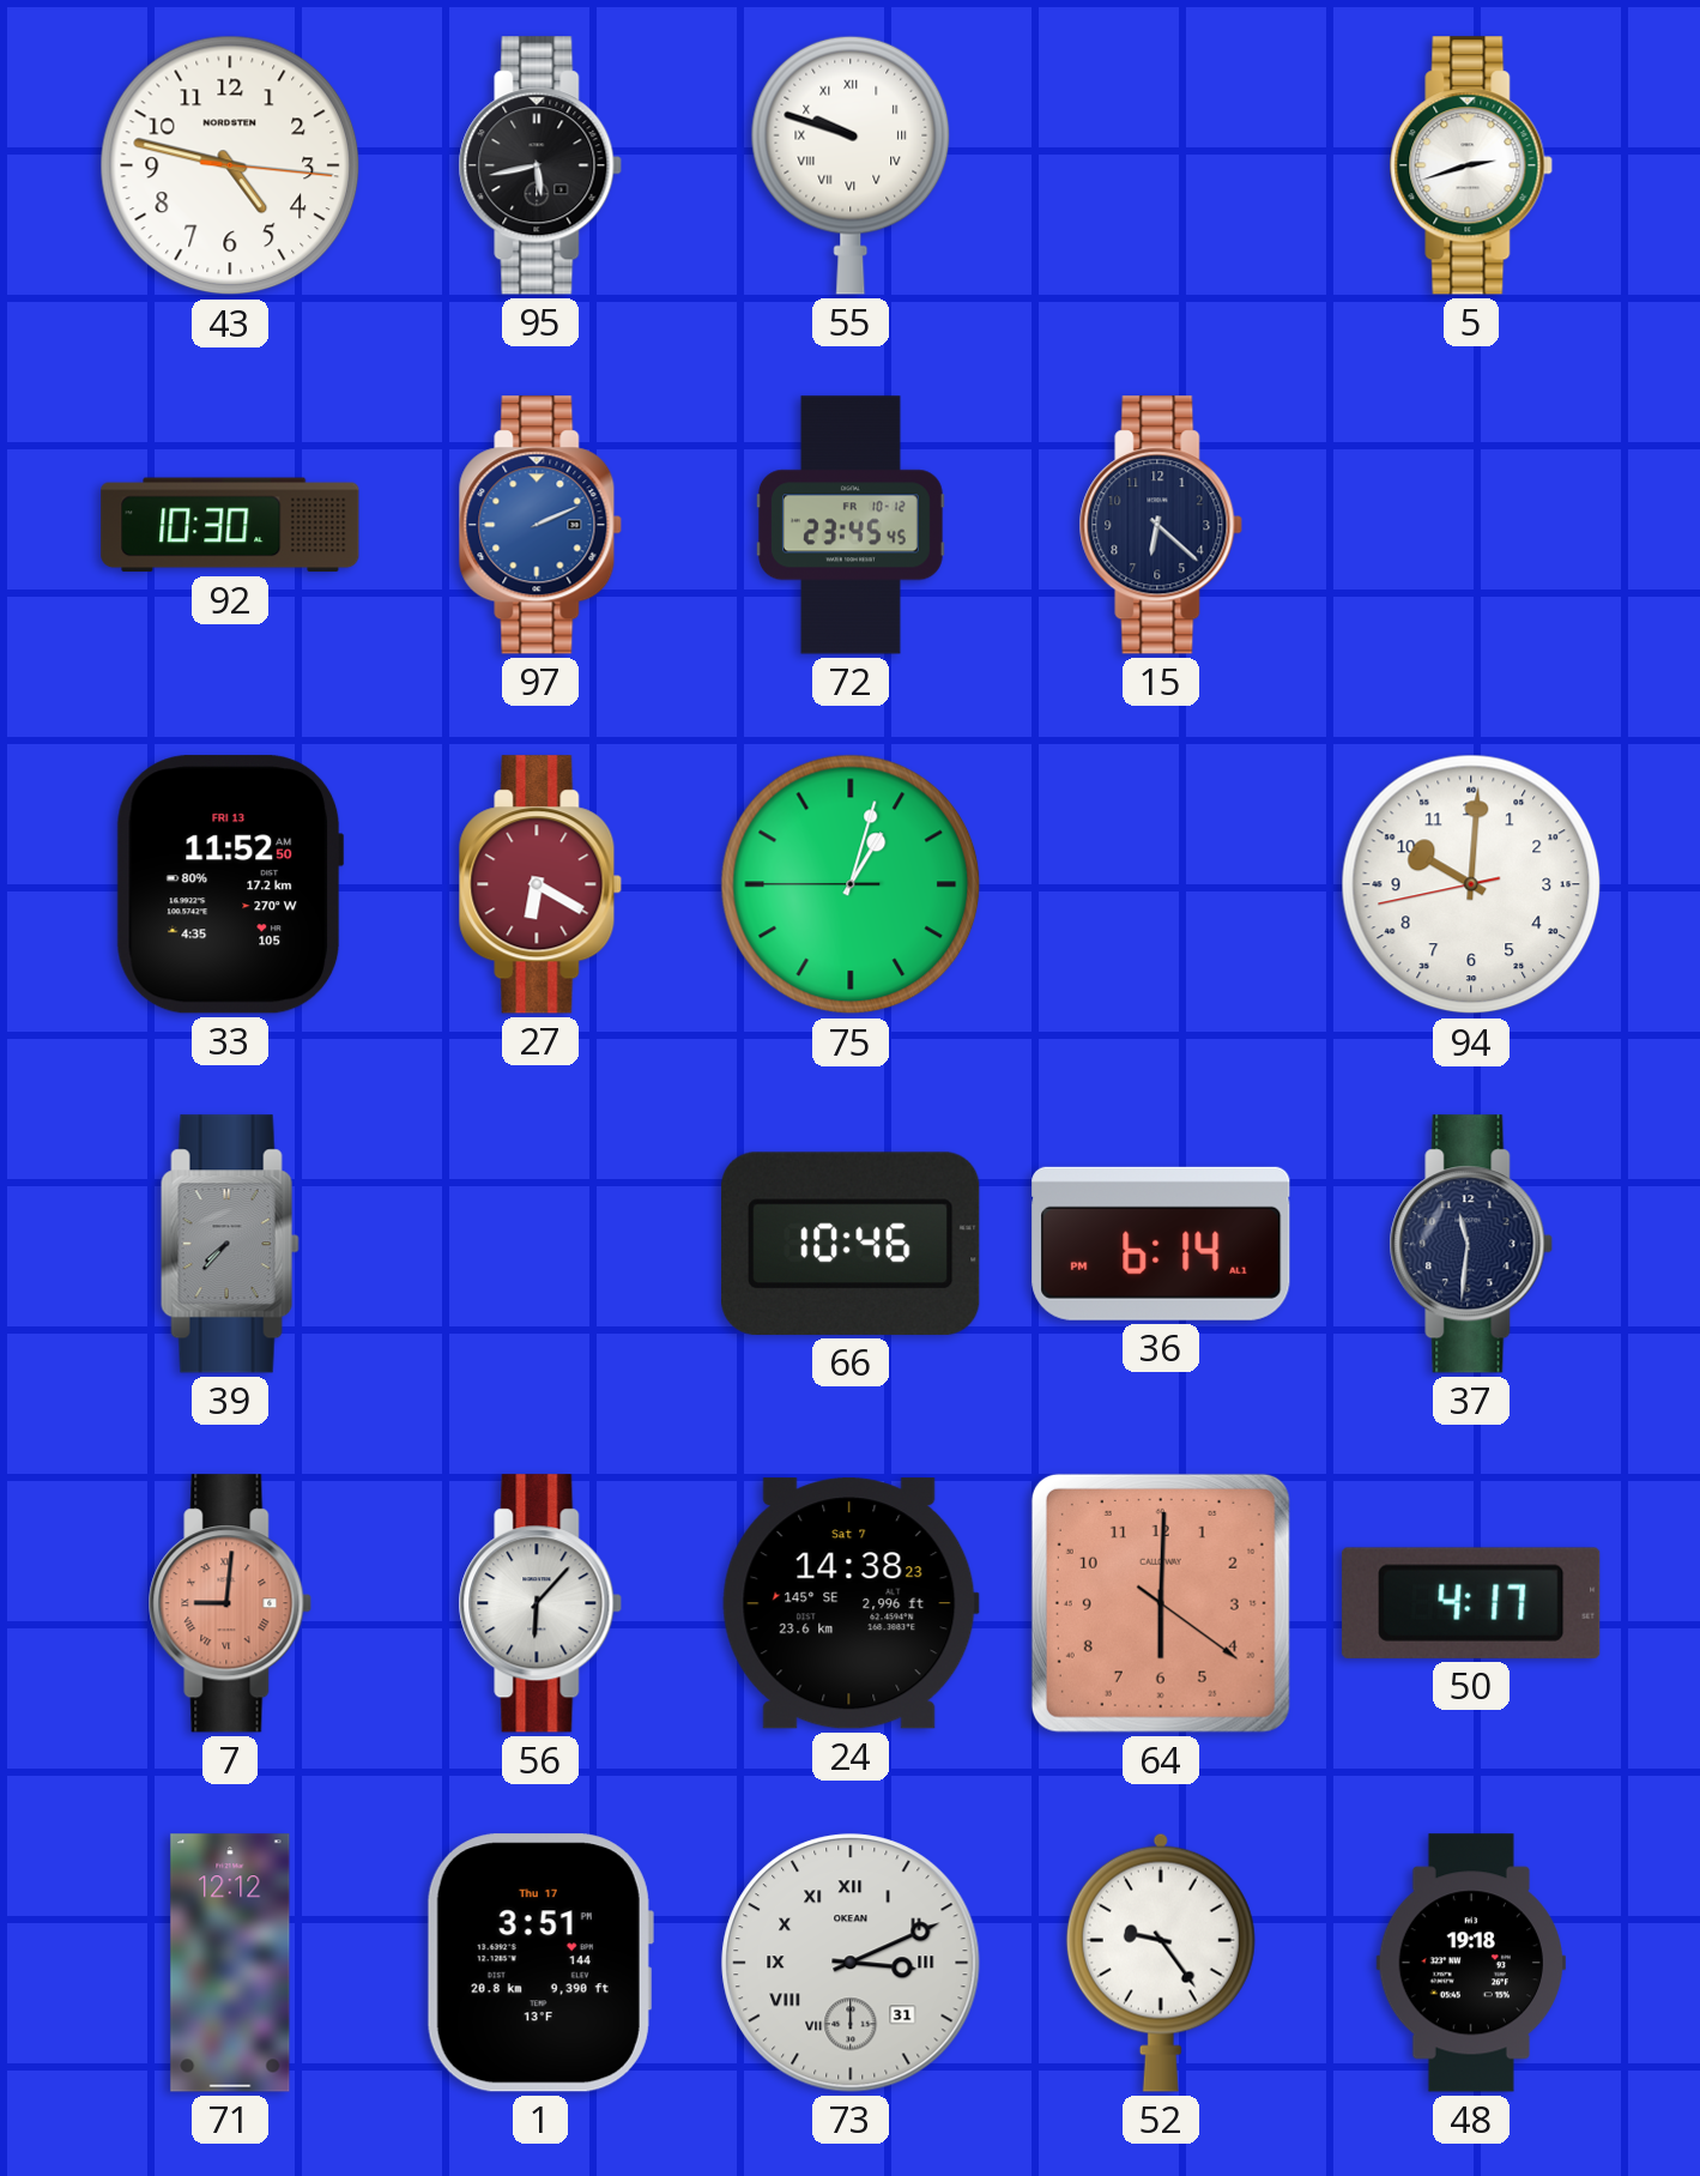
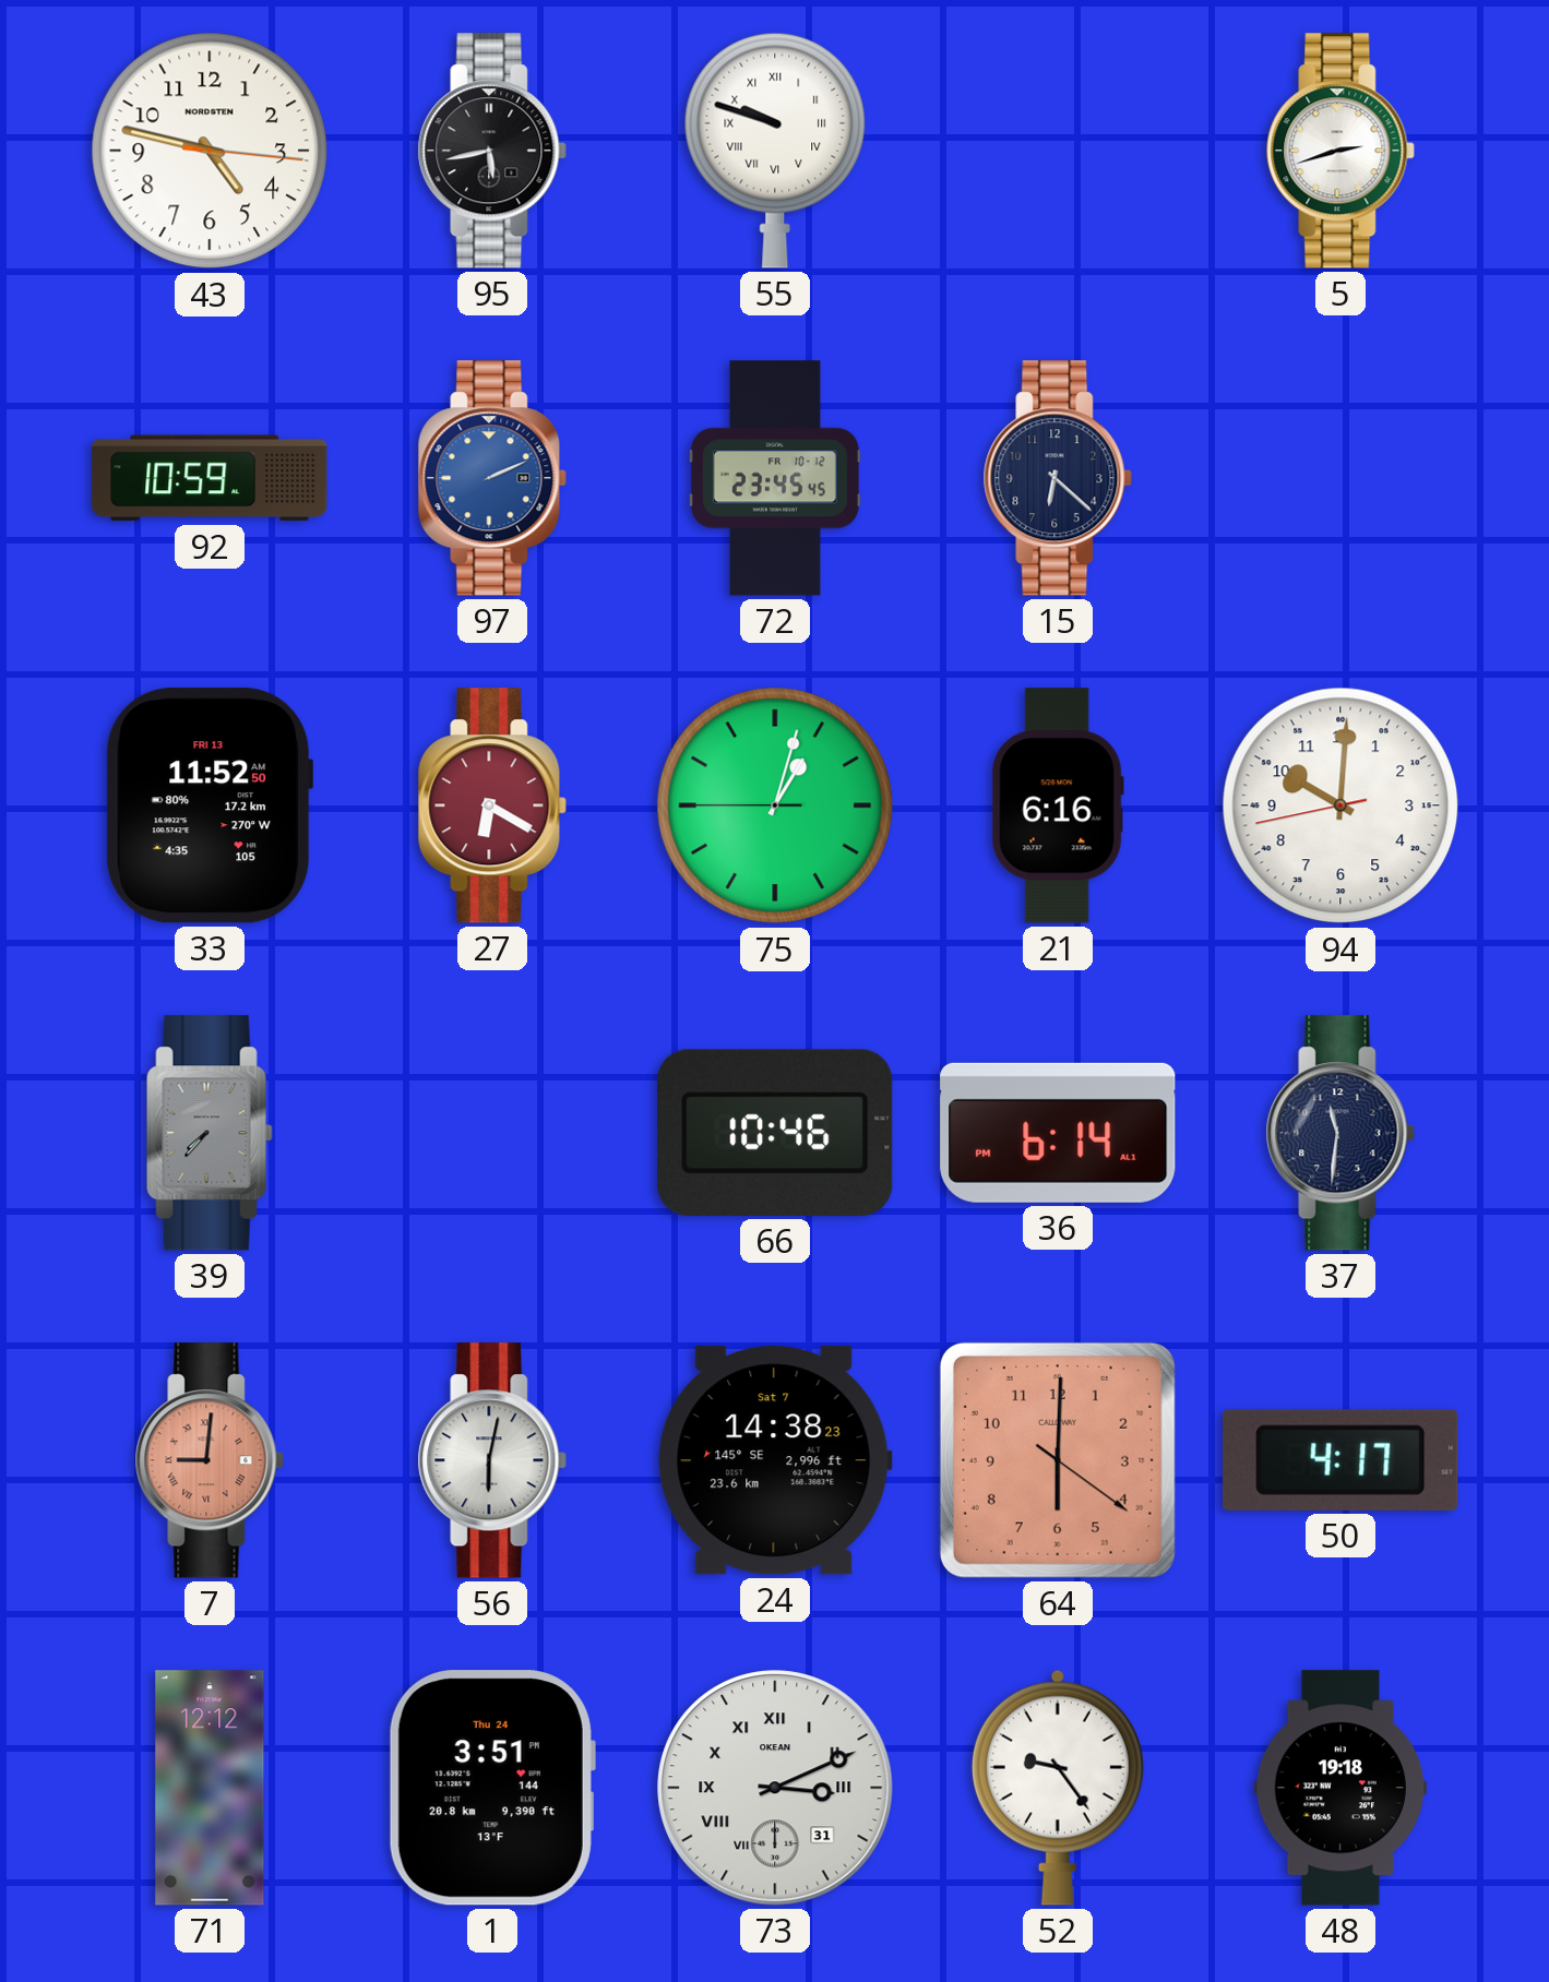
92: 10:30 -> 10:59
21: none -> 6:16
56: 6:07 -> 6:02
1 date: Thu 17 -> Thu 24
